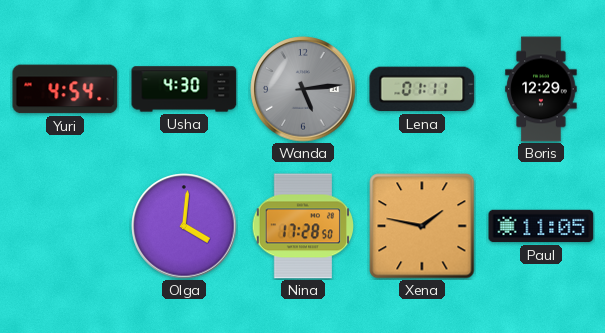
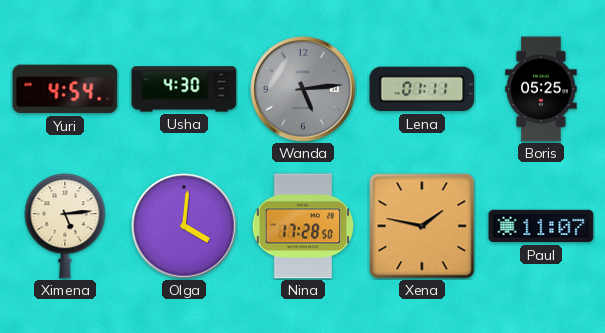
Boris: 12:29 -> 05:25
Ximena: none -> 5:14
Paul: 11:05 -> 11:07
